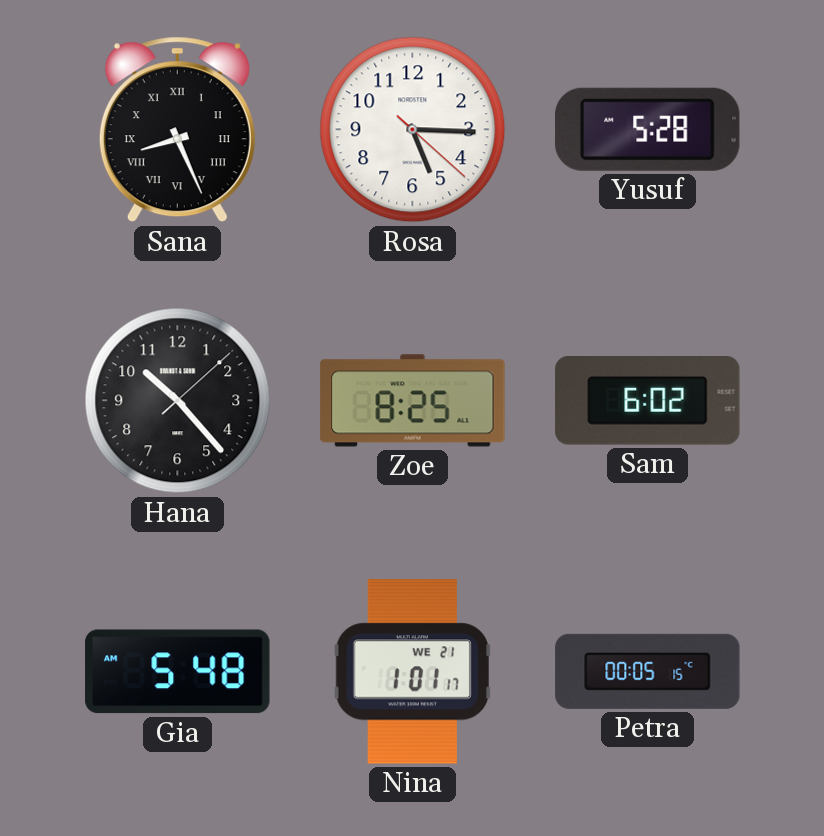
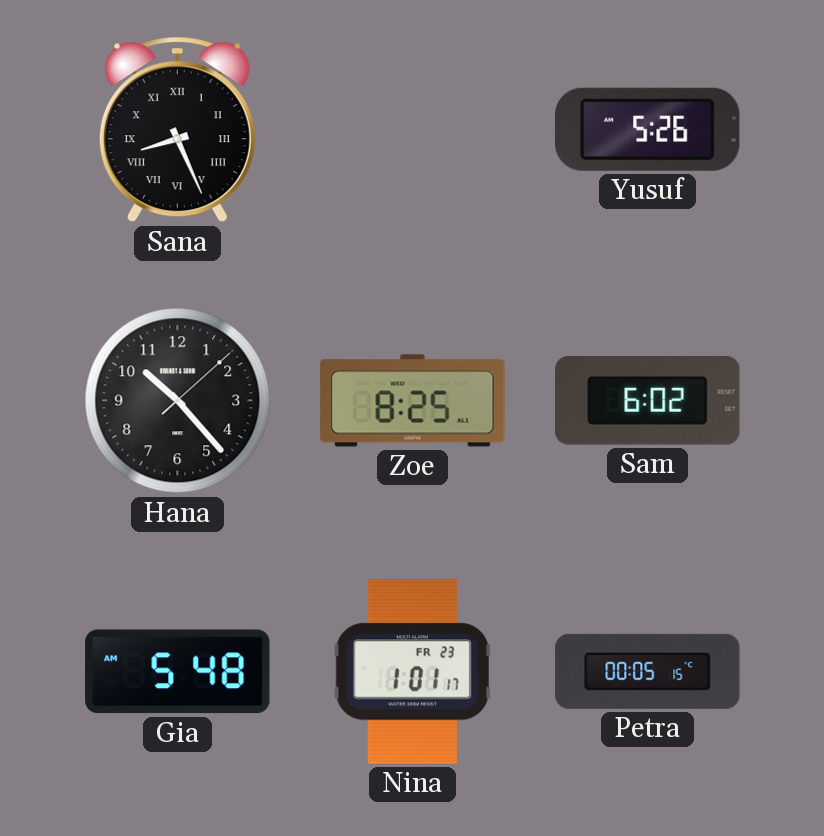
Rosa: 5:15 -> none
Yusuf: 5:28 -> 5:26
Nina date: WE 21 -> FR 23
